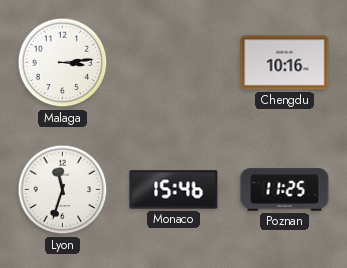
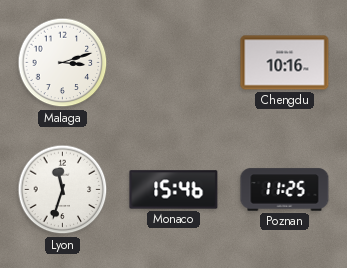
Malaga: 3:14 -> 3:12
